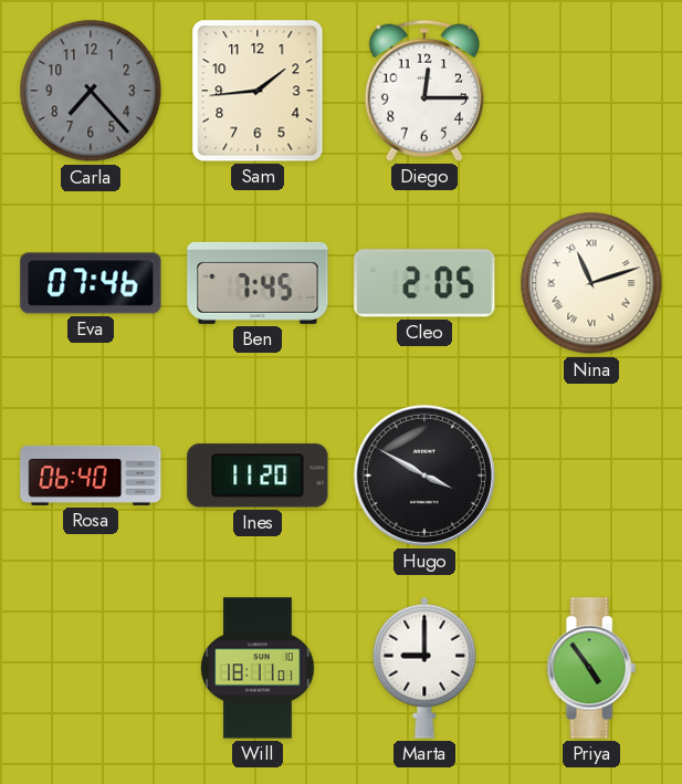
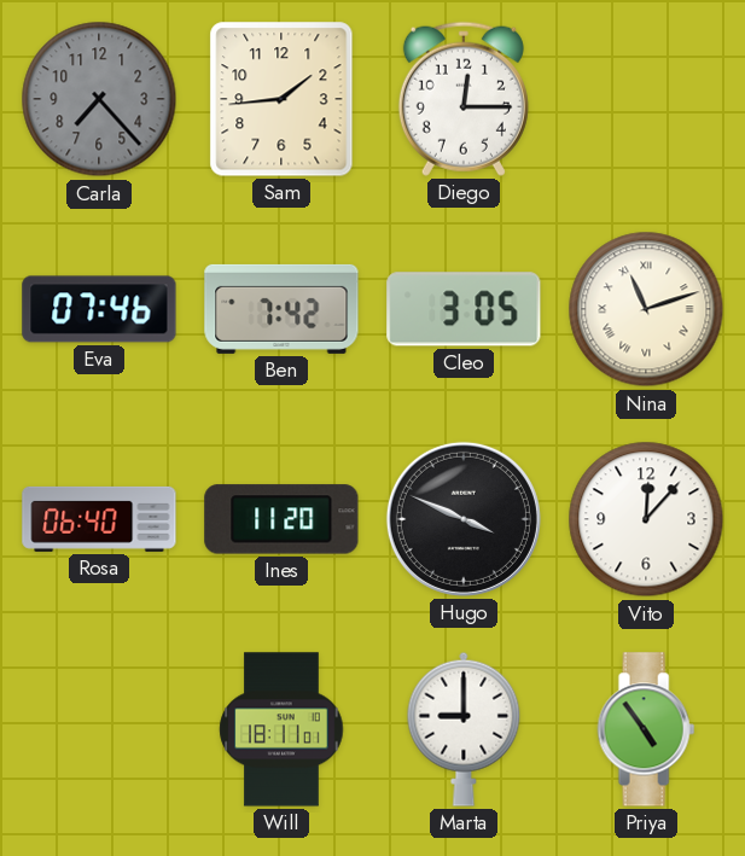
Ben: 7:45 -> 7:42
Cleo: 2:05 -> 3:05
Hugo: 3:50 -> 3:49
Vito: none -> 12:07
